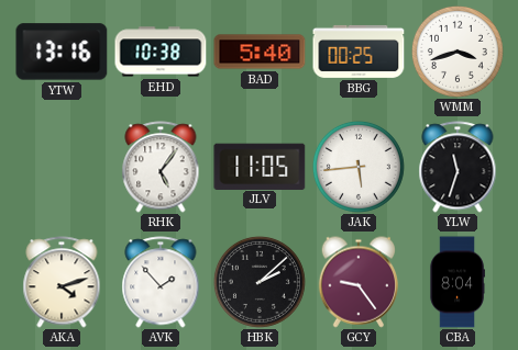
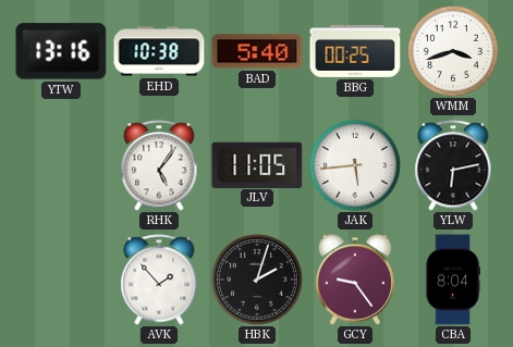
YLW: 11:33 -> 6:13
AKA: 4:12 -> none
HBK: 2:08 -> 2:03
